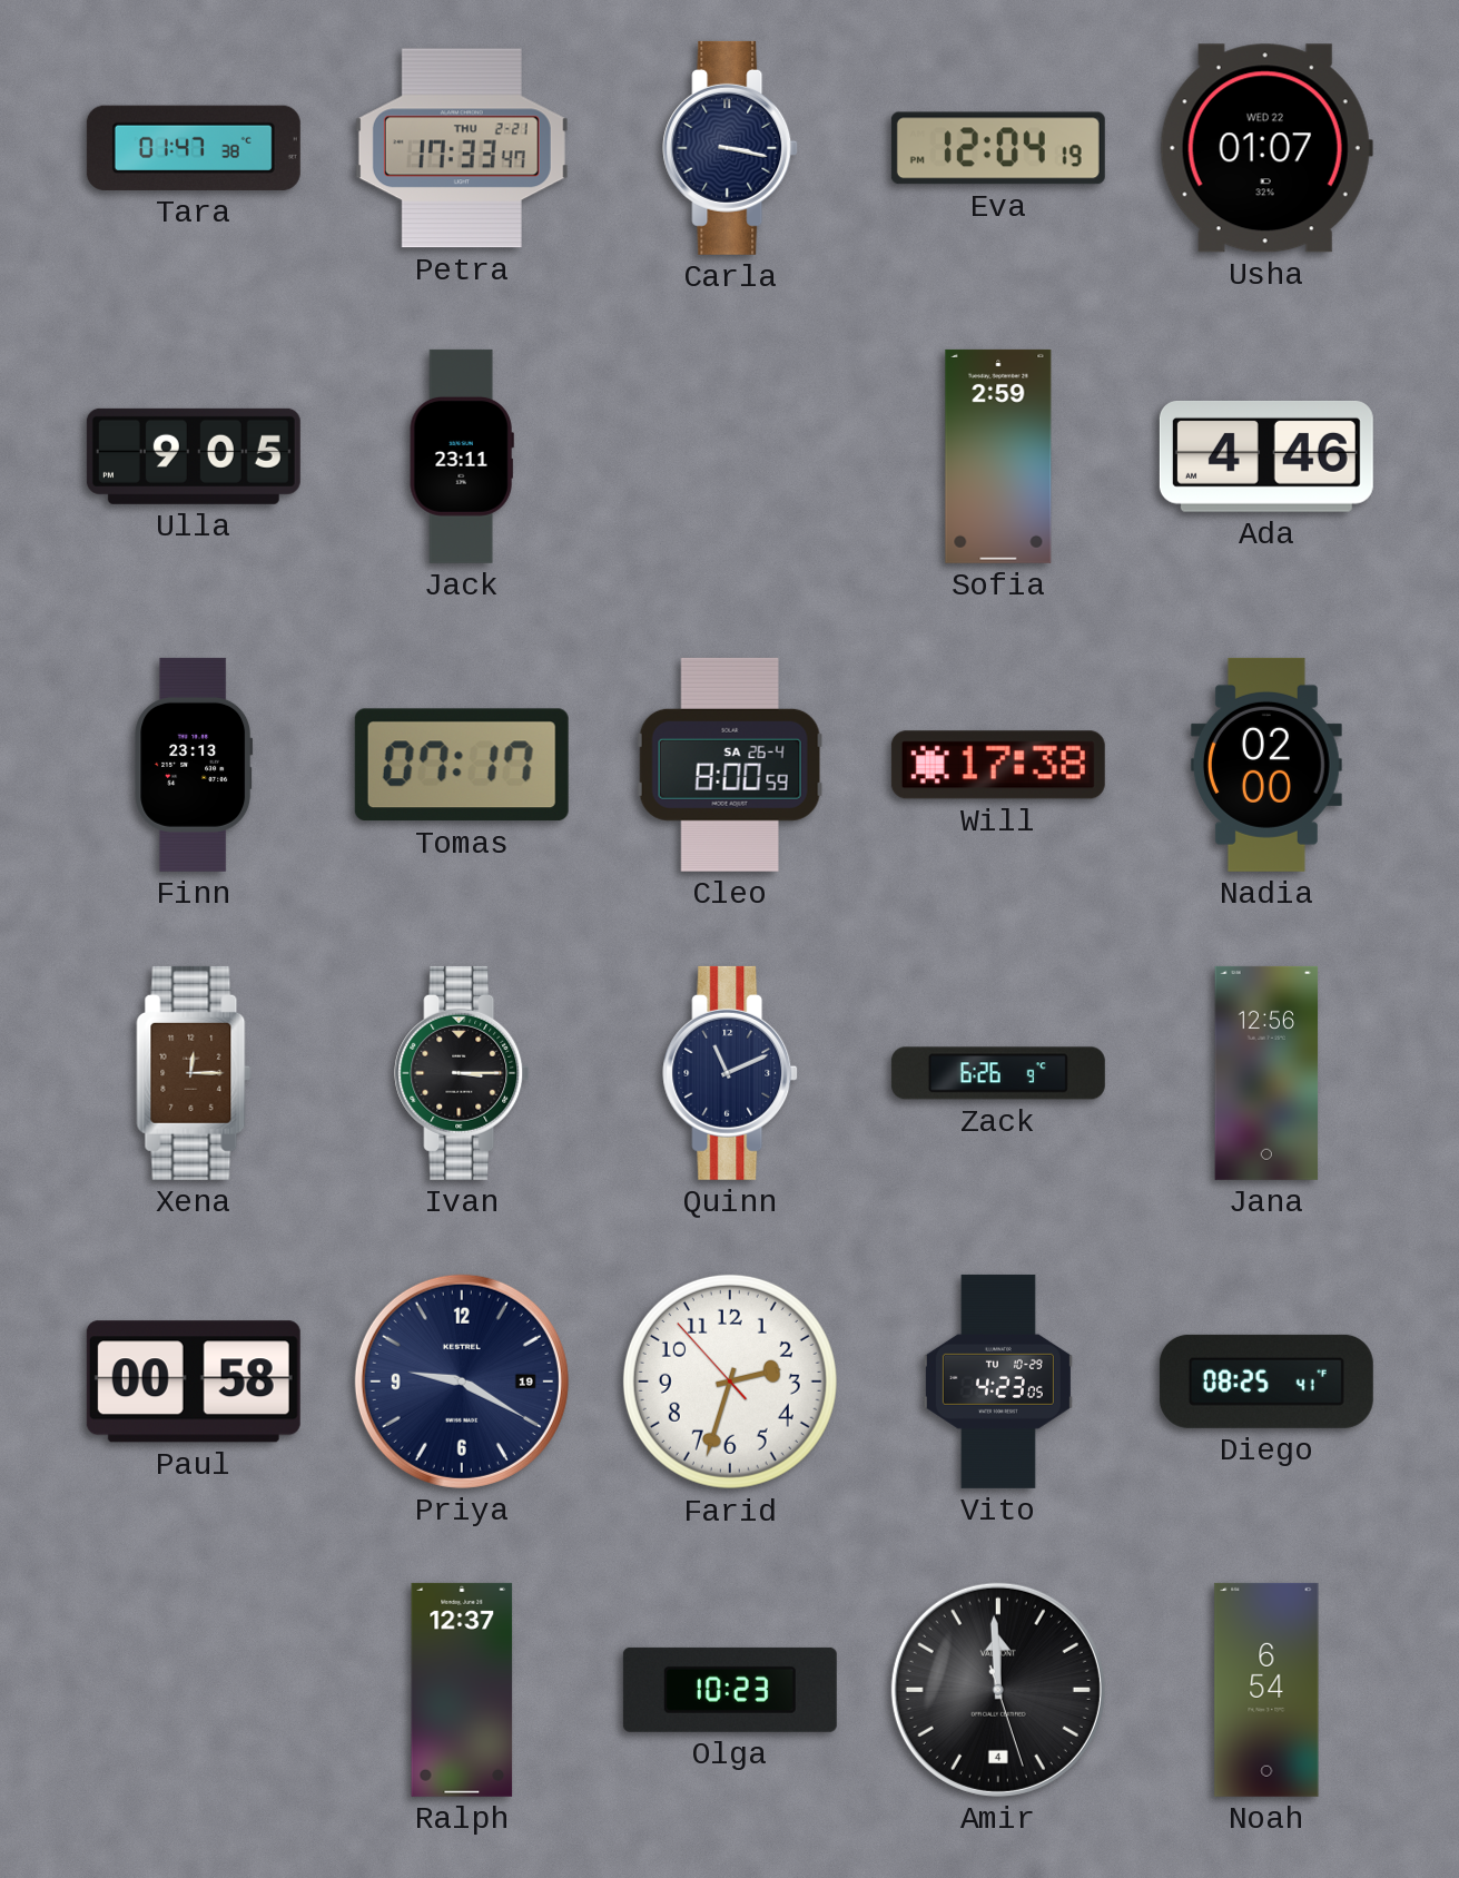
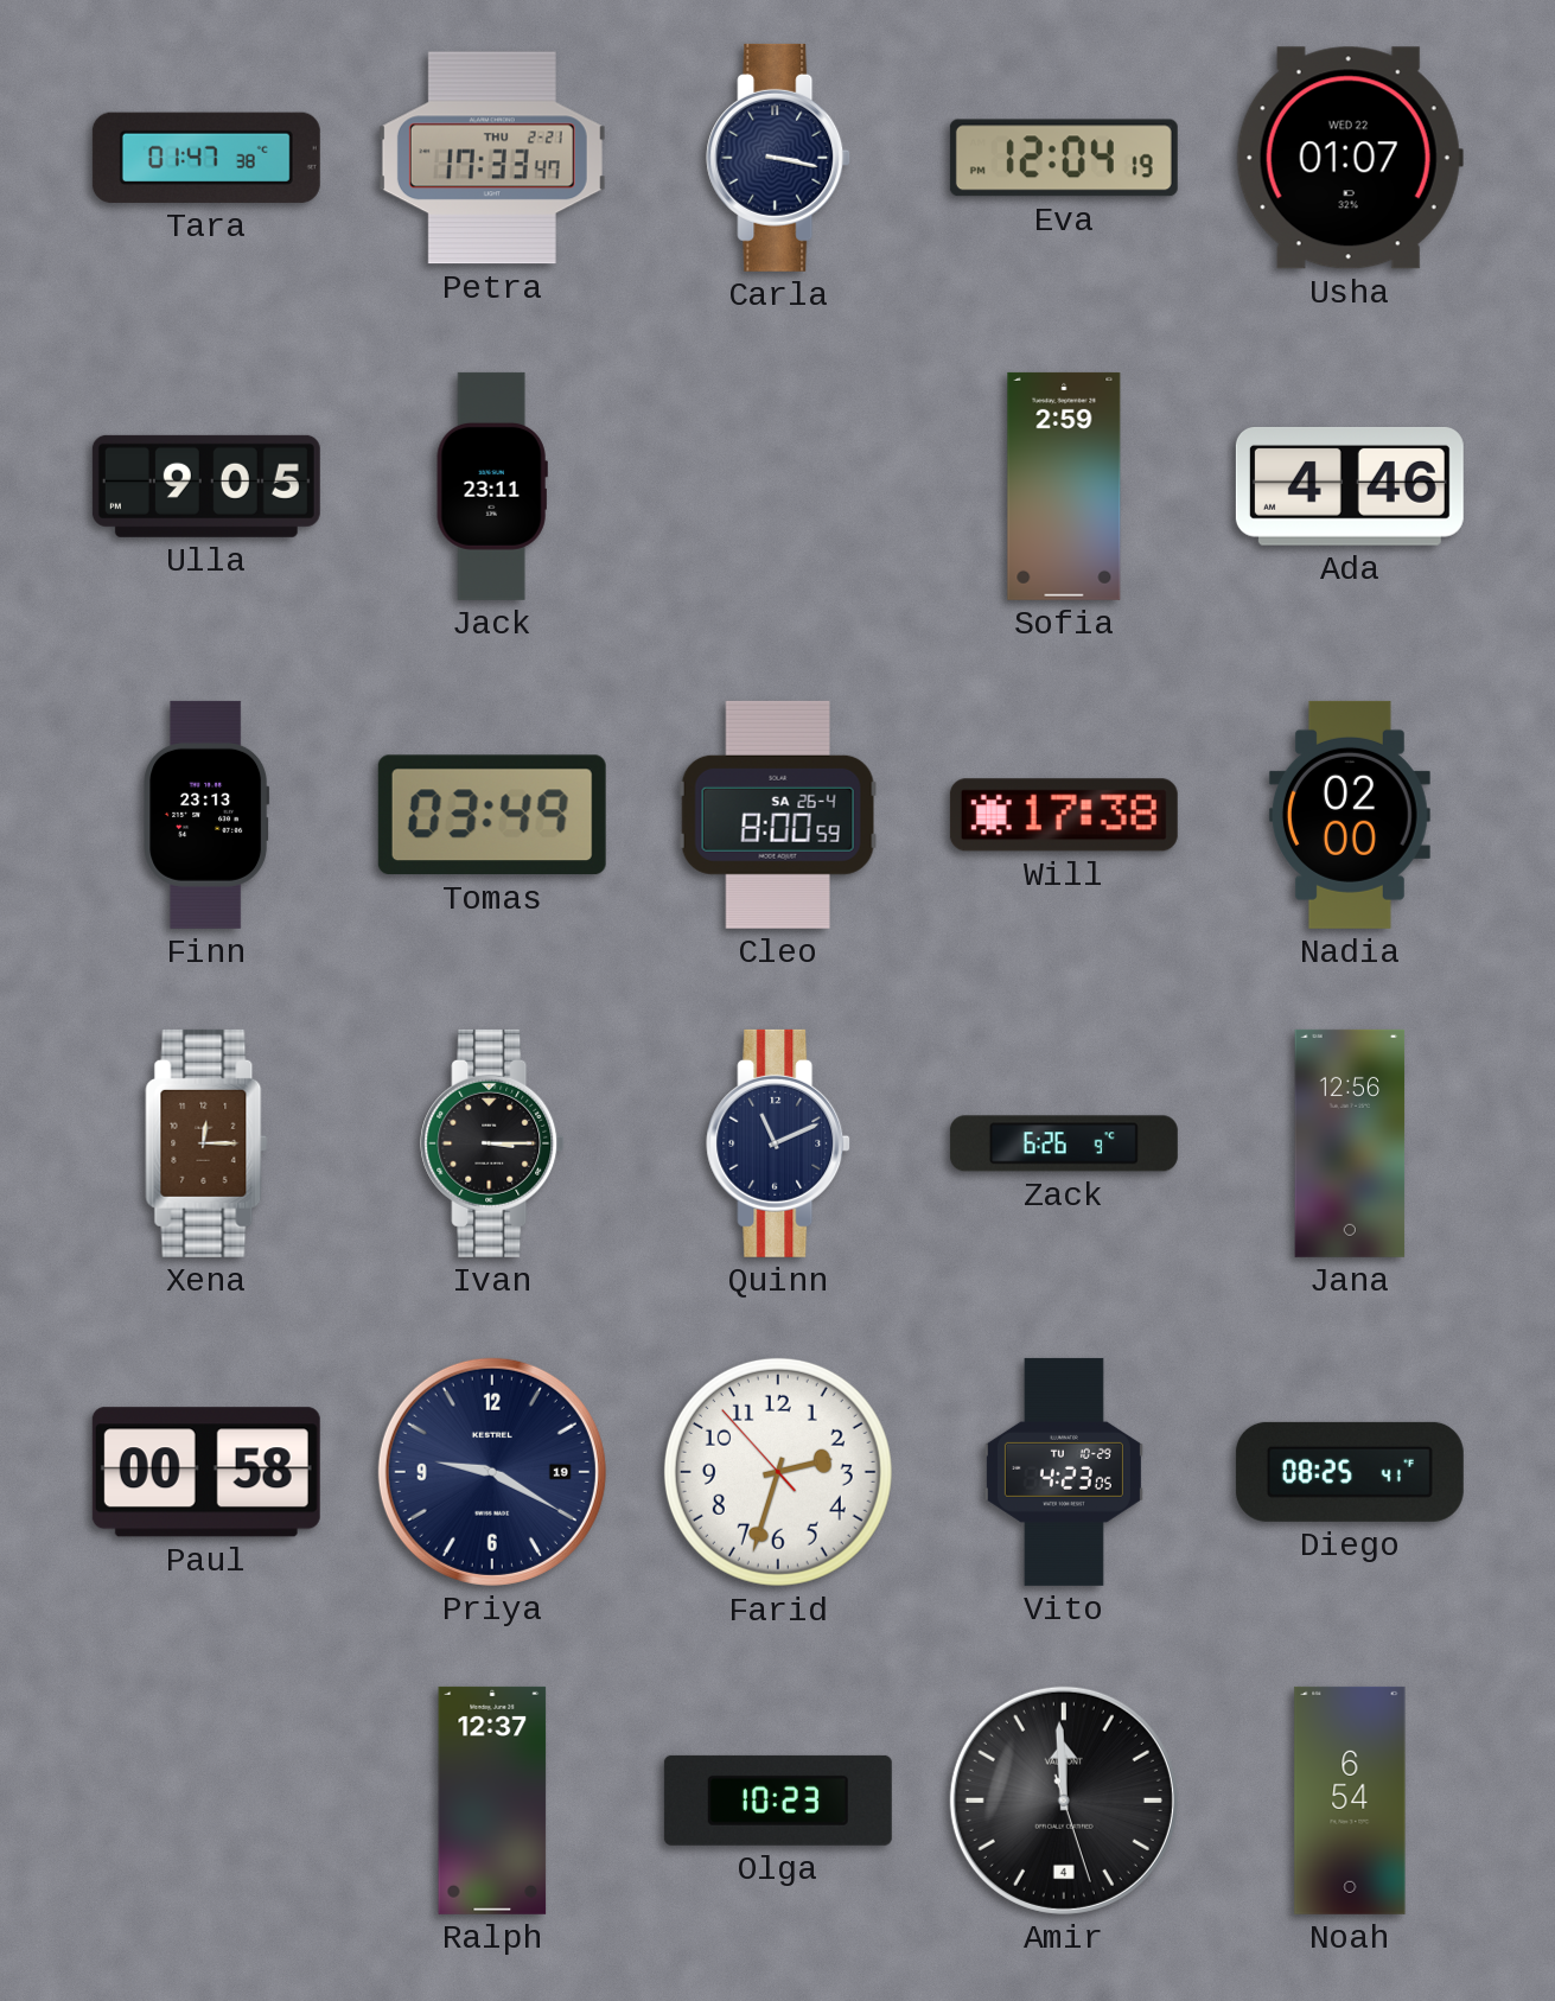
Tomas: 07:17 -> 03:49
